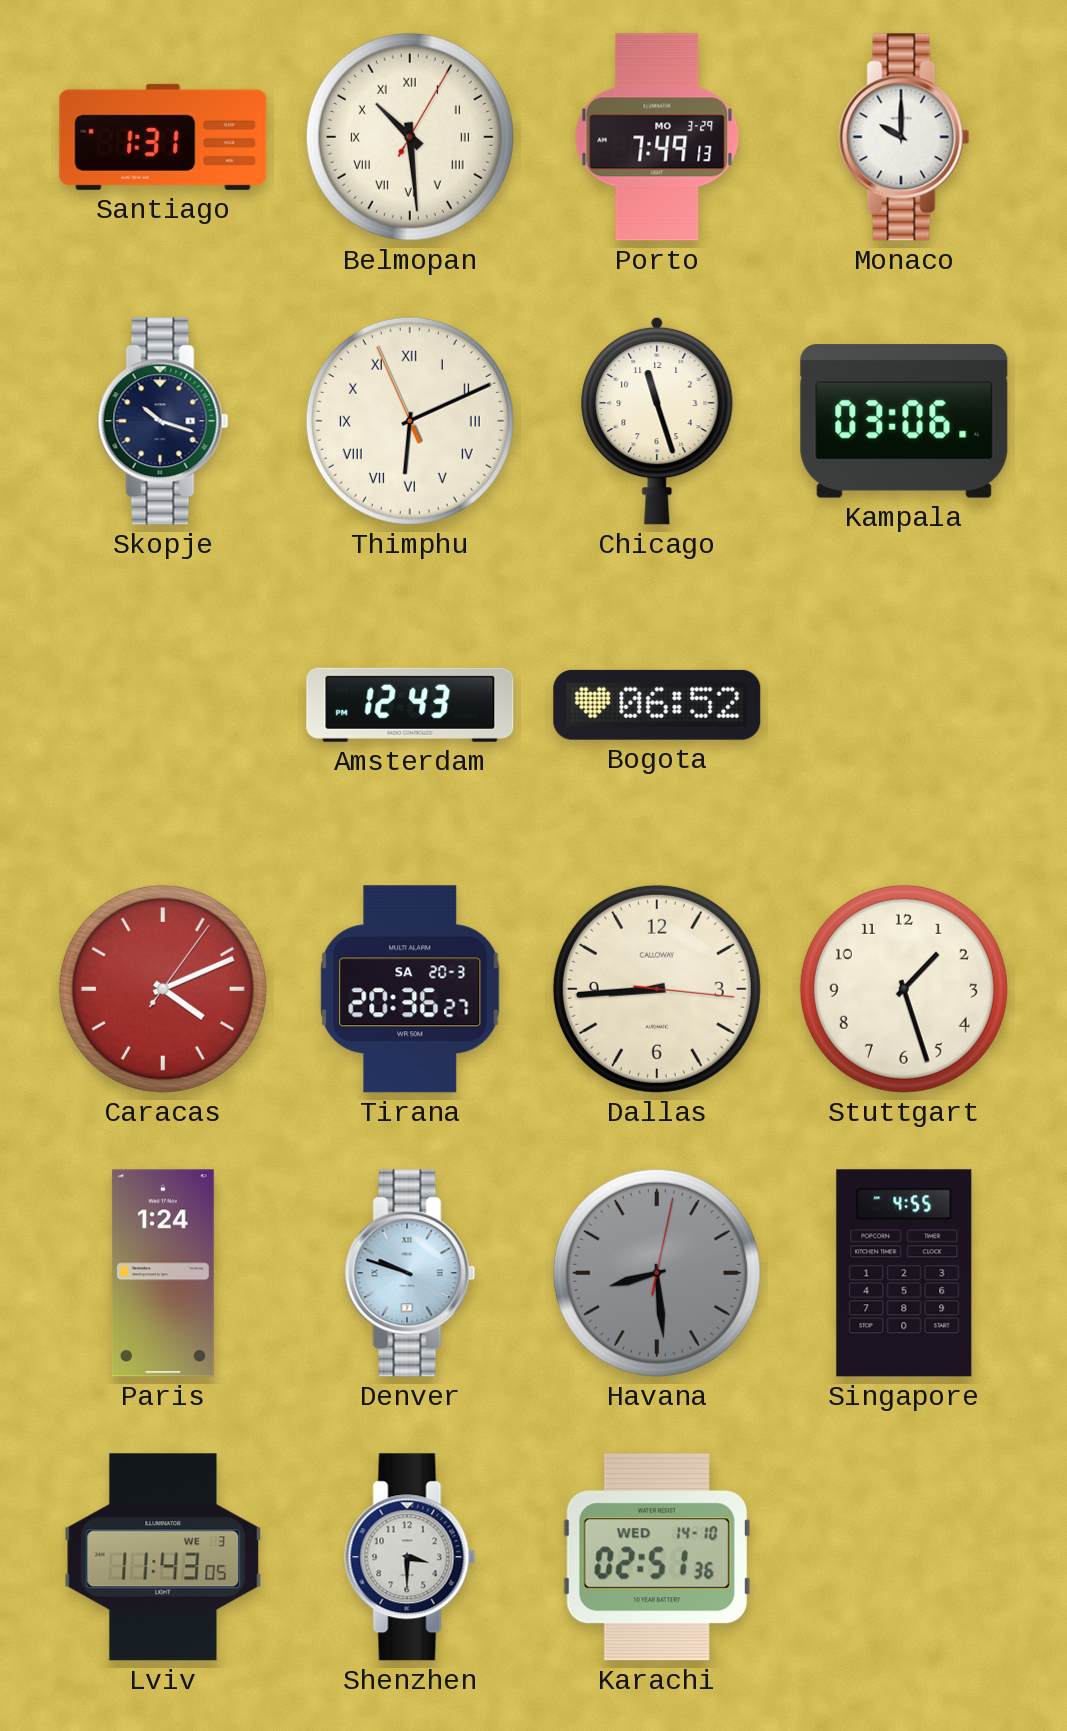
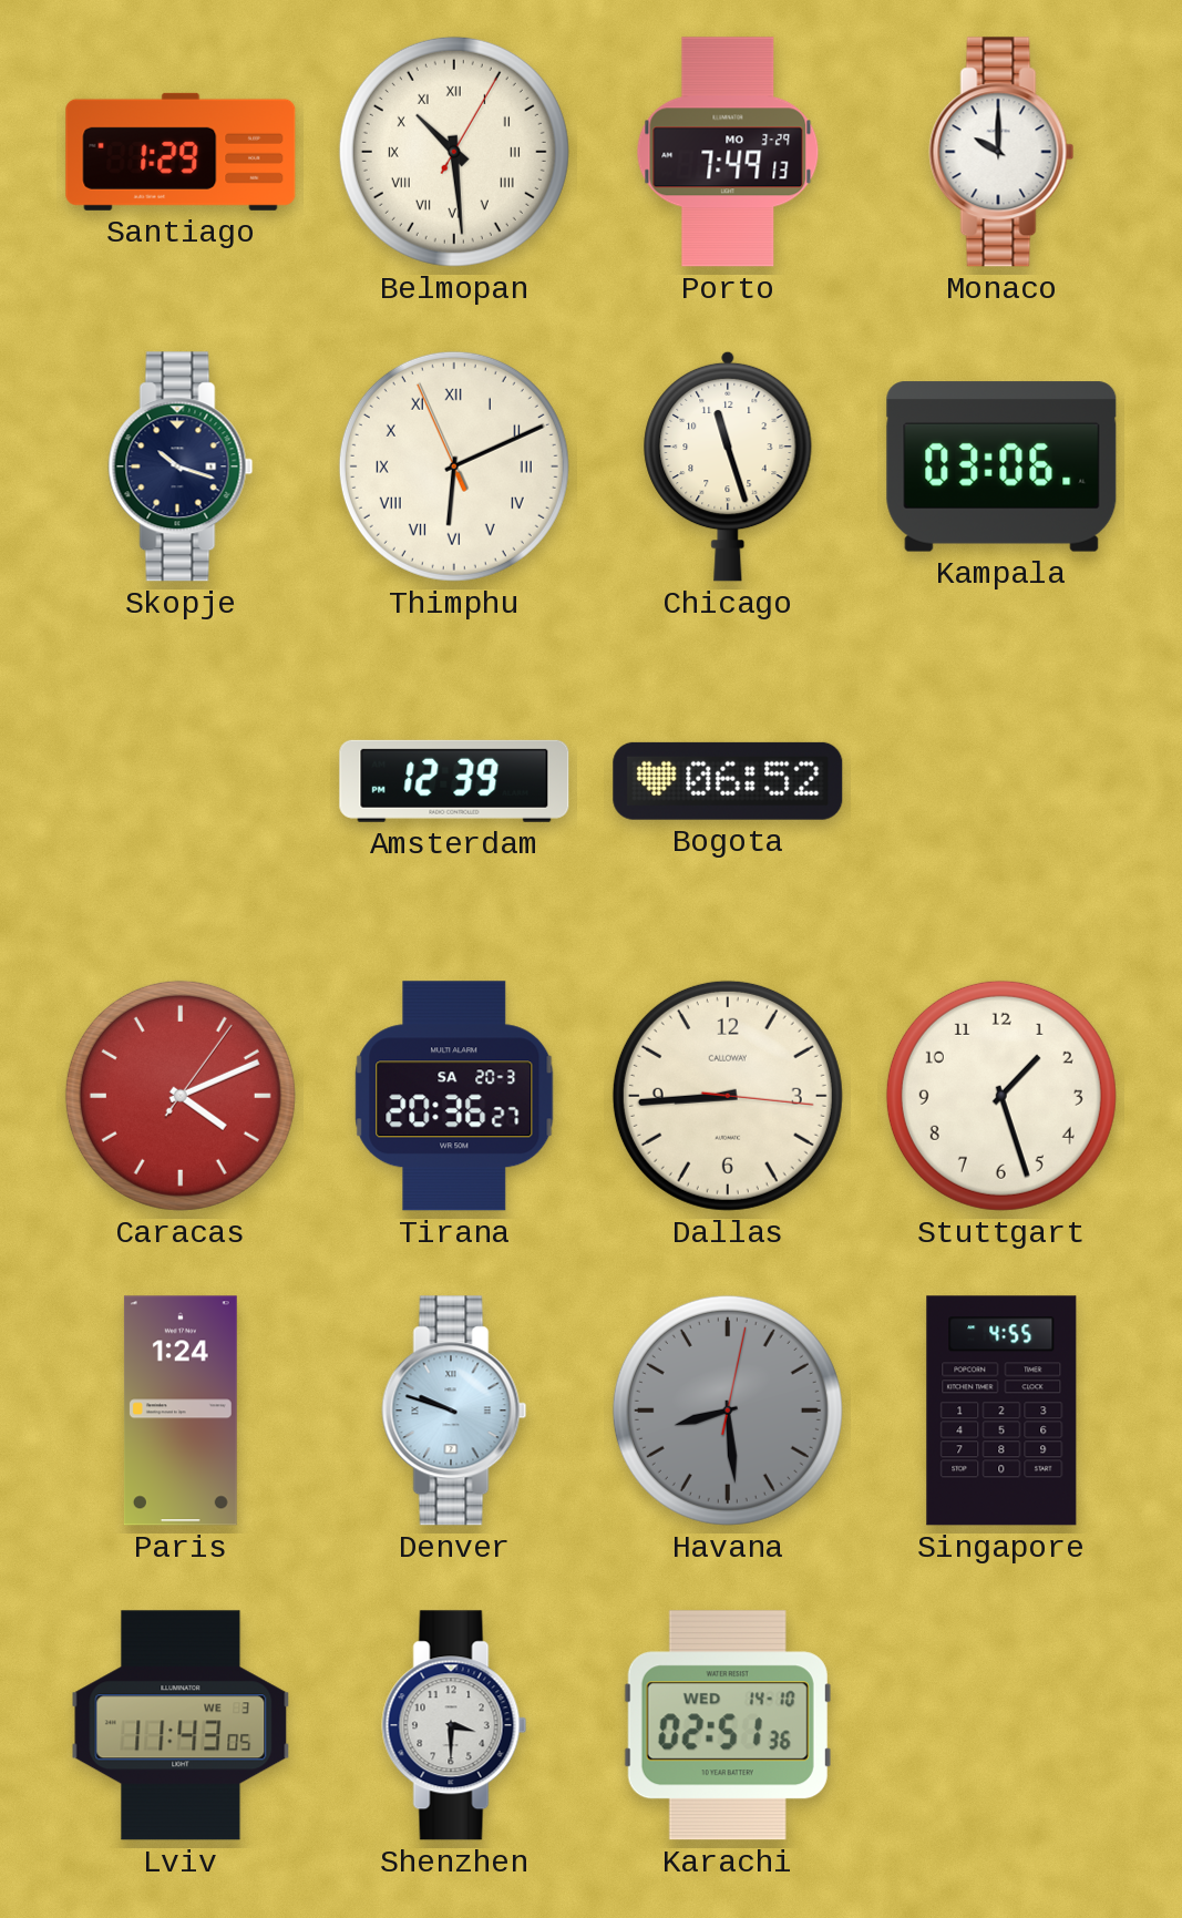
Santiago: 1:31 -> 1:29
Amsterdam: 12:43 -> 12:39
